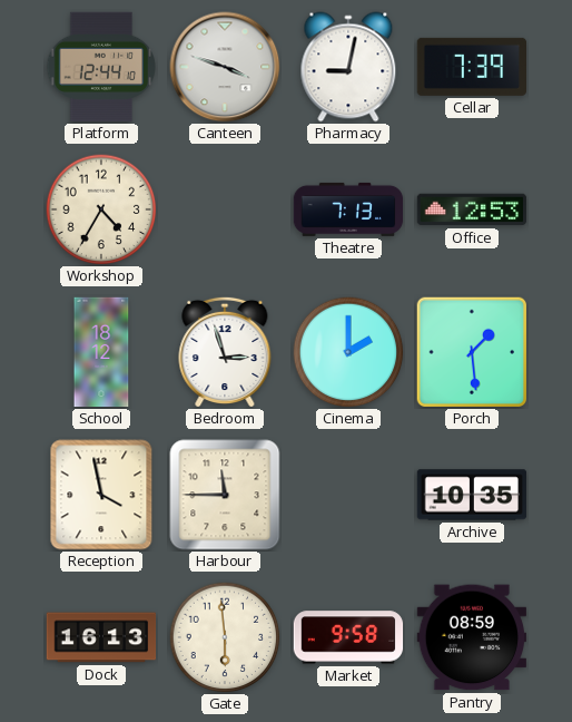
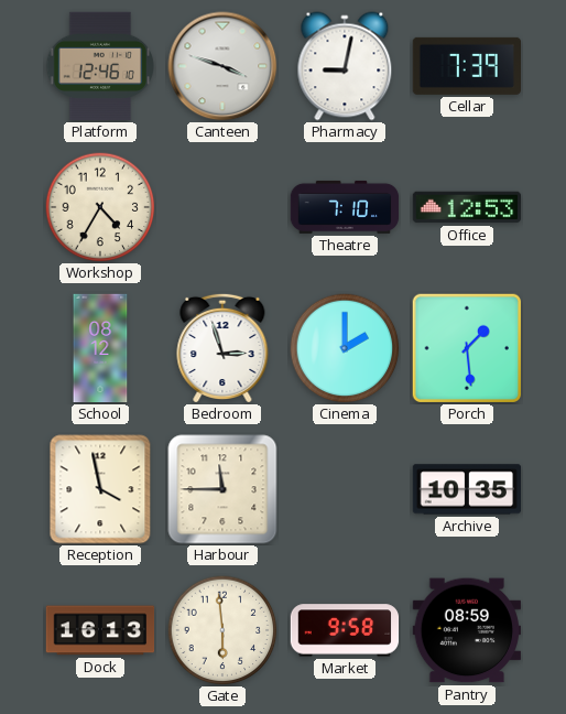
Platform: 12:44 -> 12:46
Theatre: 7:13 -> 7:10
School: 18:12 -> 08:12
